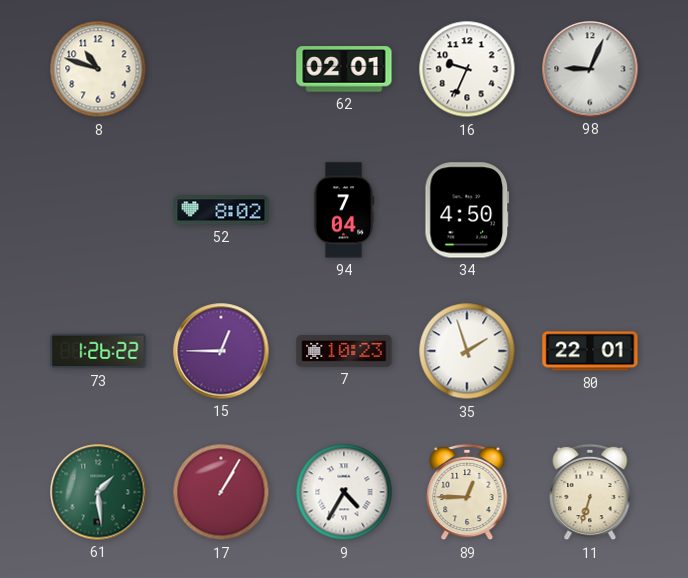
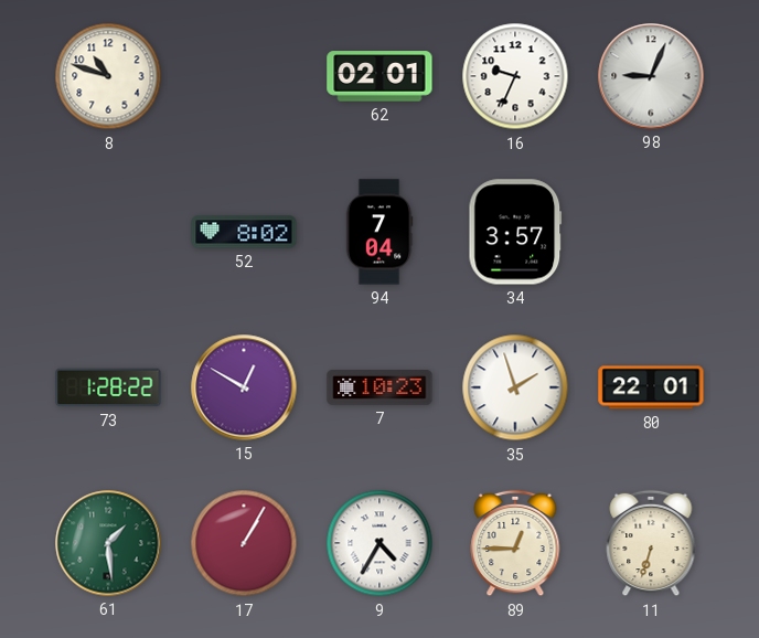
34: 4:50 -> 3:57
73: 1:26 -> 1:28
15: 12:45 -> 12:50
